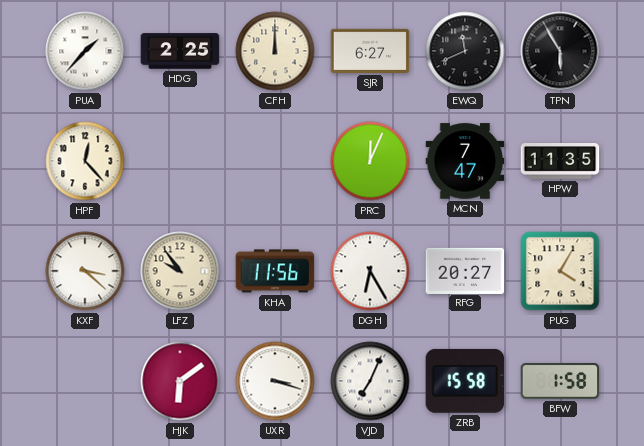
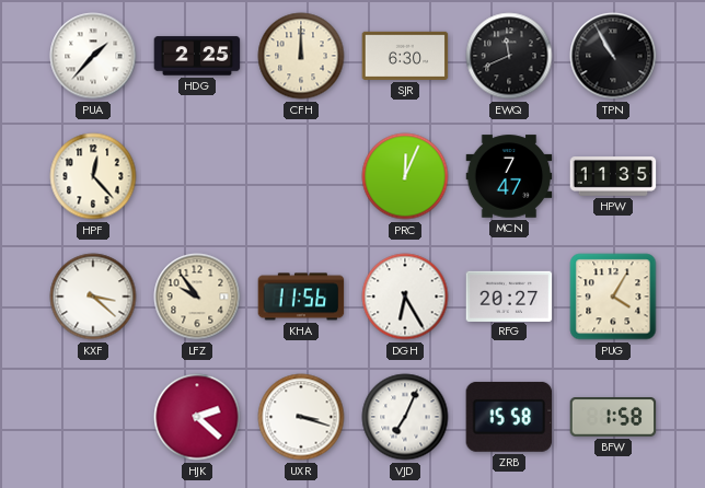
SJR: 6:27 -> 6:30
TPN: 5:55 -> 10:55
HJK: 6:09 -> 2:22
